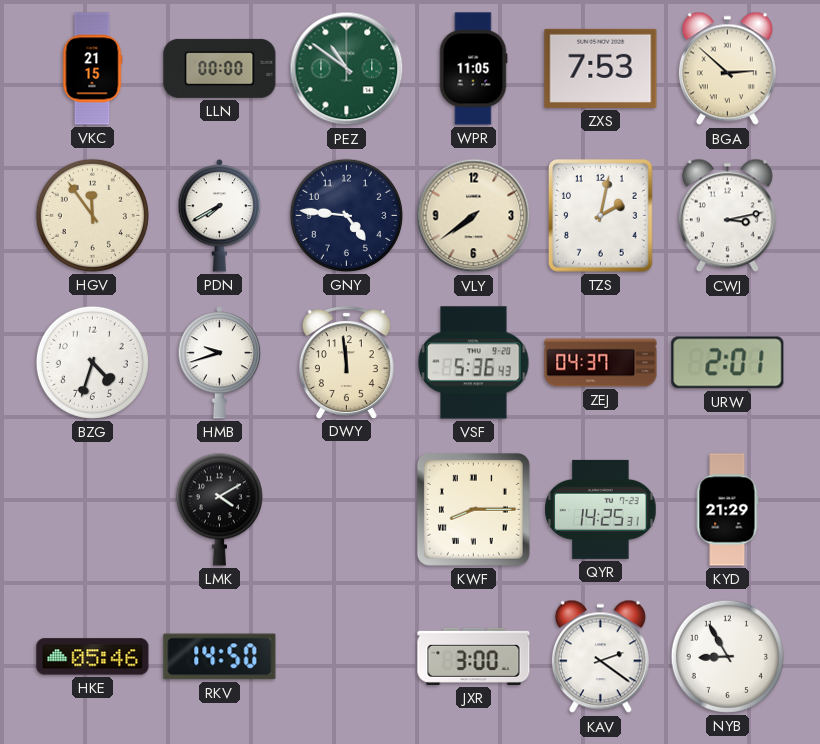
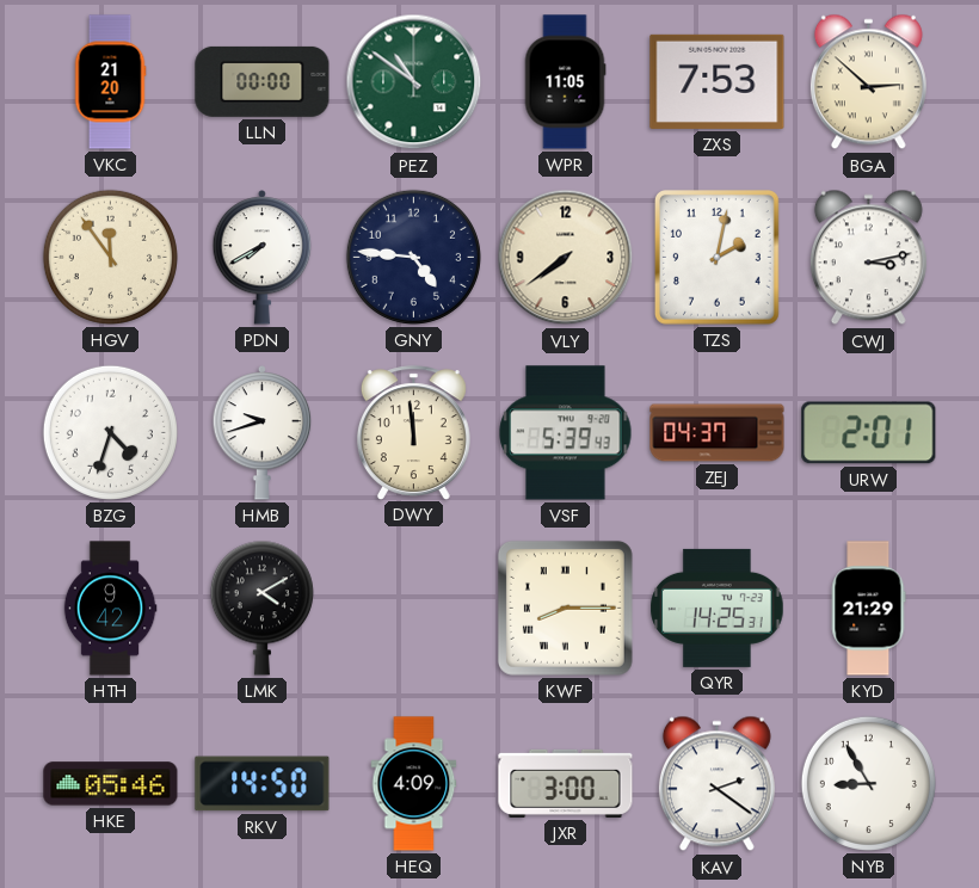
VKC: 21:15 -> 21:20
VSF: 5:36 -> 5:39
HTH: none -> 9:42
HEQ: none -> 4:09
